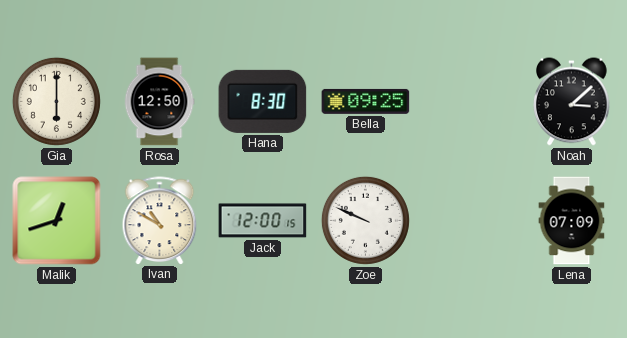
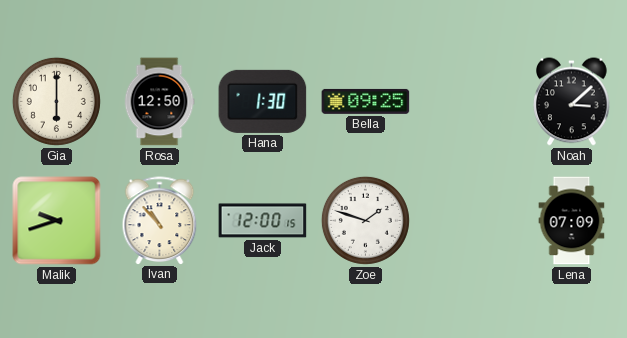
Hana: 8:30 -> 1:30
Malik: 12:42 -> 9:42
Ivan: 10:50 -> 10:53
Zoe: 9:49 -> 1:48
